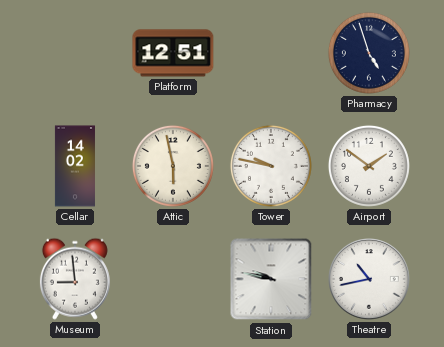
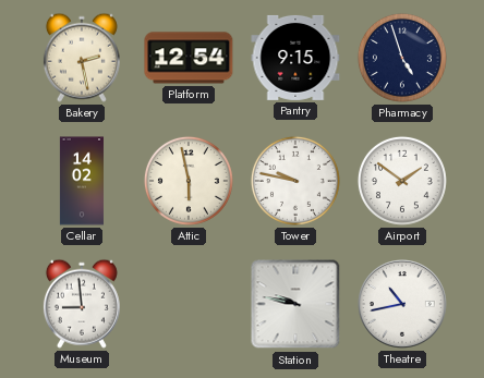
Bakery: none -> 2:28
Platform: 12:51 -> 12:54
Pantry: none -> 9:15
